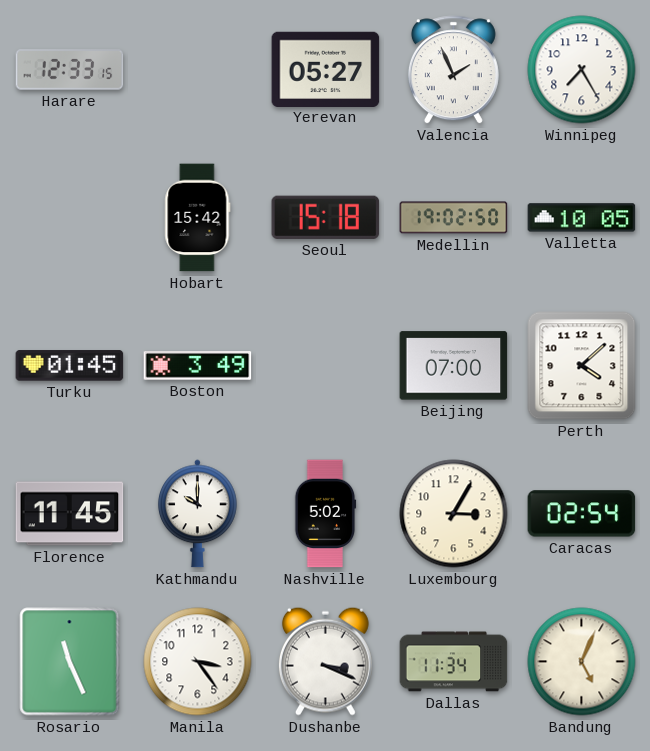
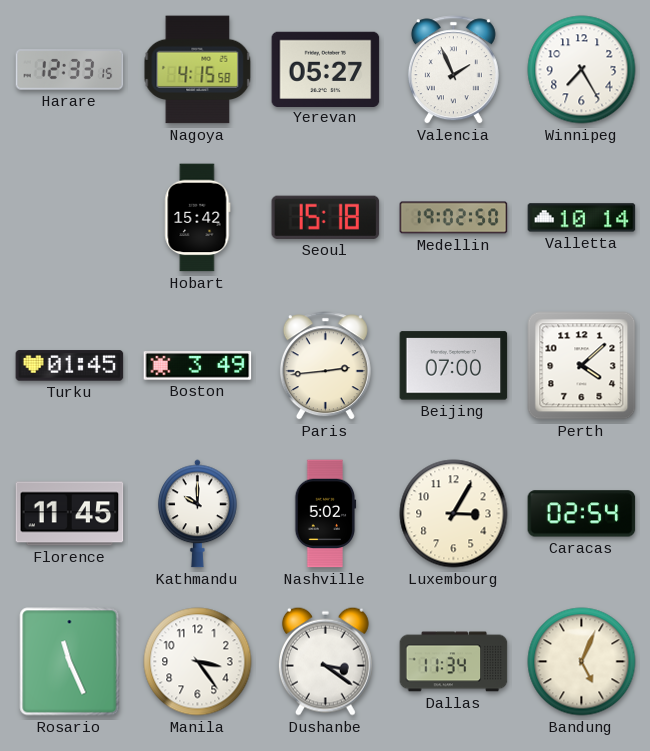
Nagoya: none -> 4:15
Valletta: 10:05 -> 10:14
Paris: none -> 2:44
Dushanbe: 3:19 -> 3:21
